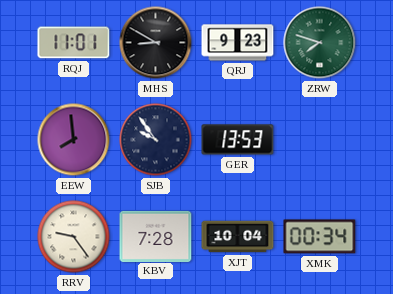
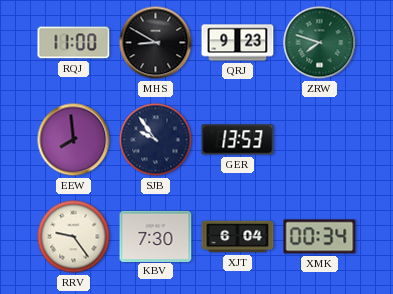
RQJ: 11:01 -> 11:00
KBV: 7:28 -> 7:30
XJT: 10:04 -> 6:04
